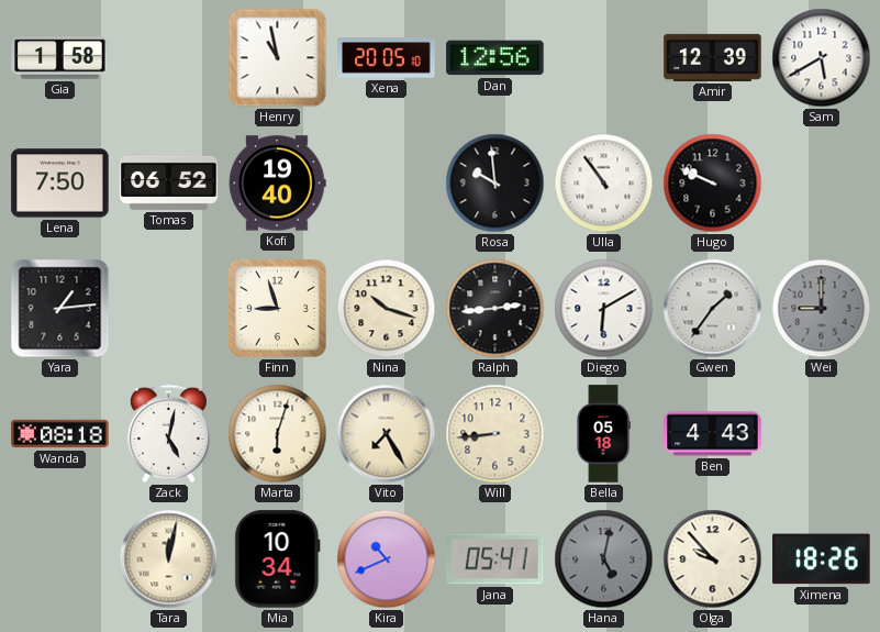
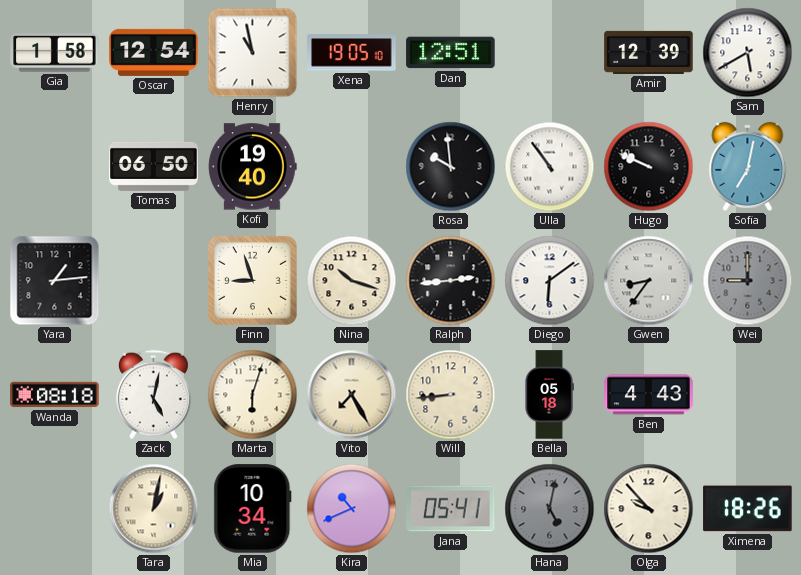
Oscar: none -> 12:54
Xena: 20:05 -> 19:05
Dan: 12:56 -> 12:51
Lena: 7:50 -> none
Tomas: 06:52 -> 06:50
Sofia: none -> 7:02
Diego: 6:10 -> 6:09
Gwen: 1:36 -> 8:36
Tara: 12:02 -> 1:02
